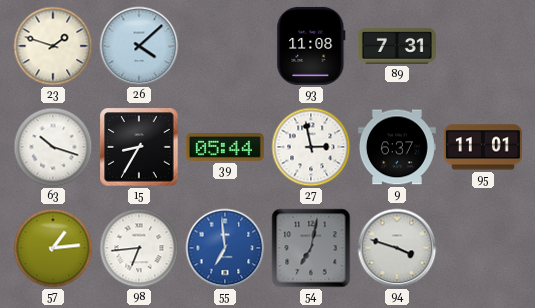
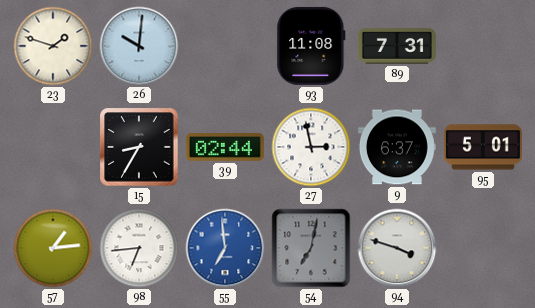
26: 4:08 -> 10:01
63: 10:18 -> none
39: 05:44 -> 02:44
95: 11:01 -> 5:01
